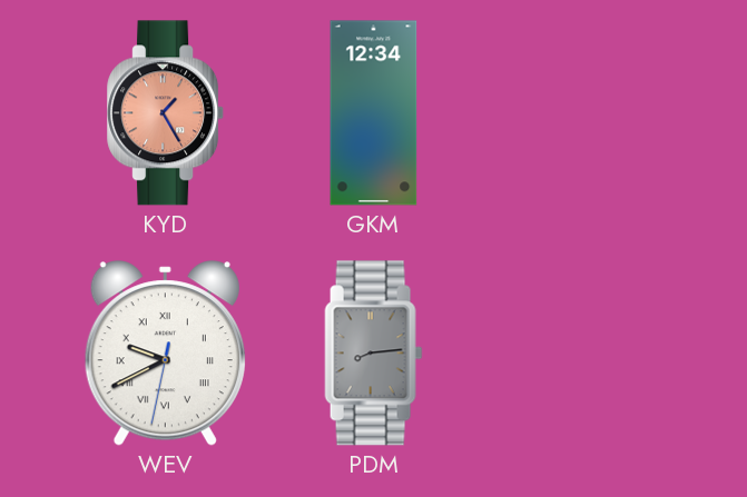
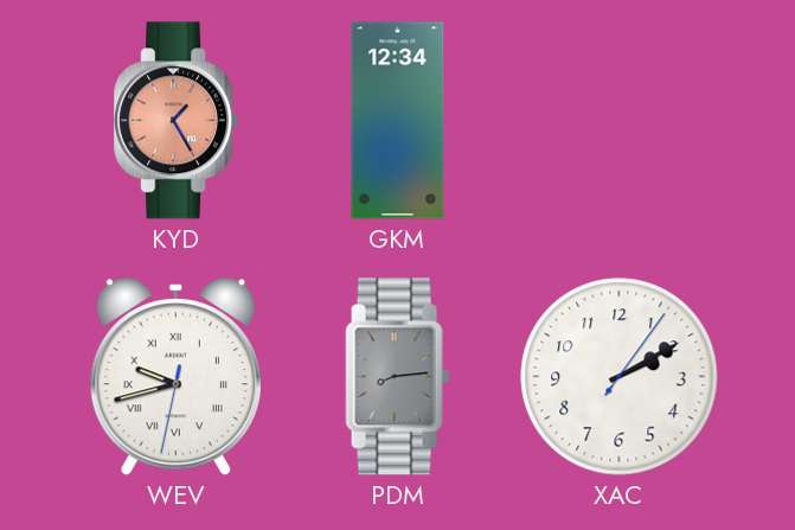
WEV: 9:40 -> 9:42
XAC: none -> 2:10
